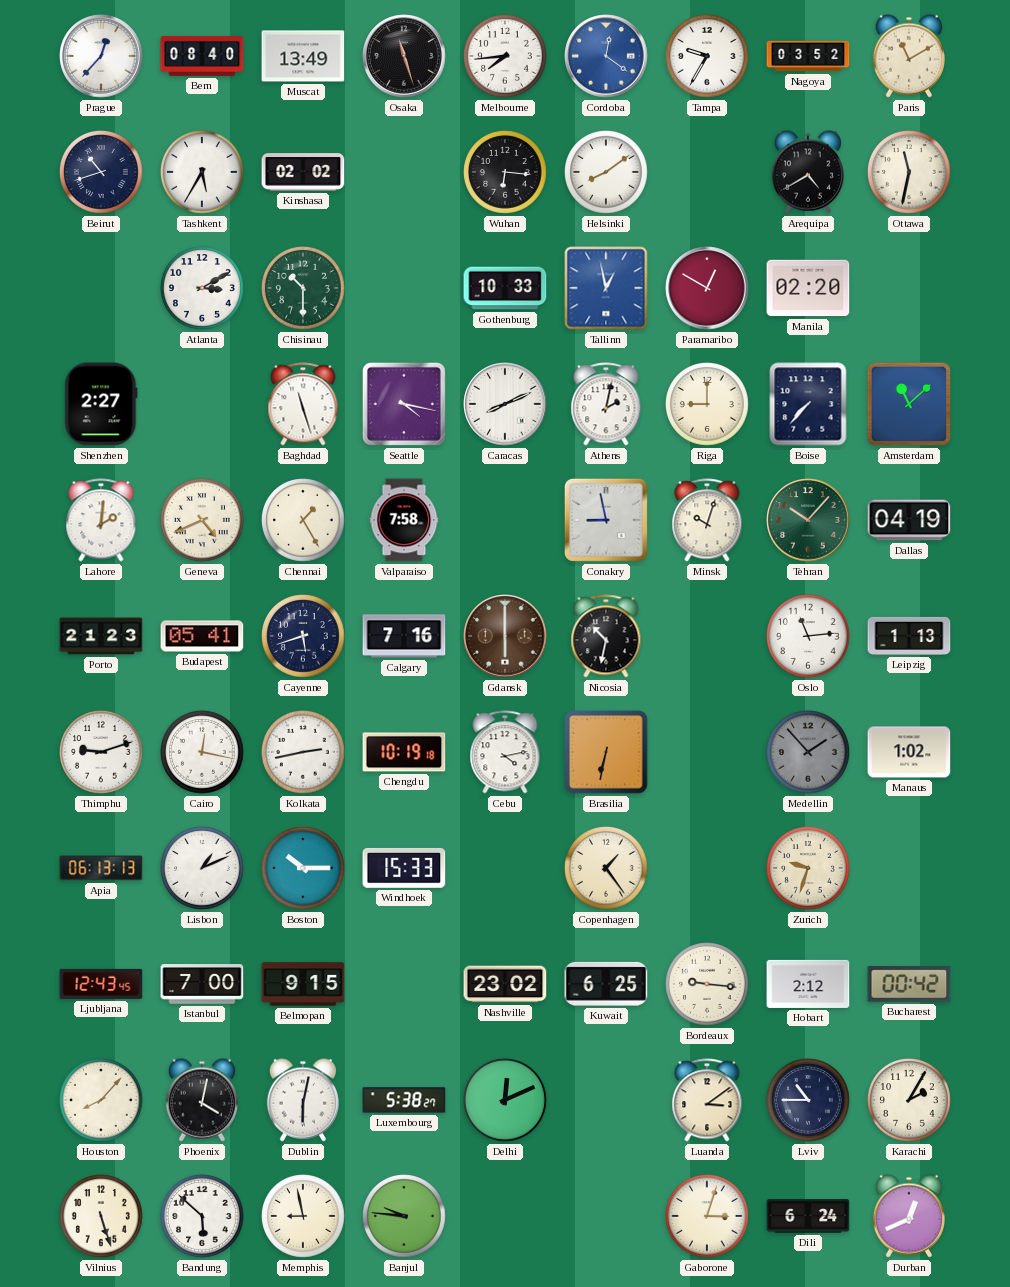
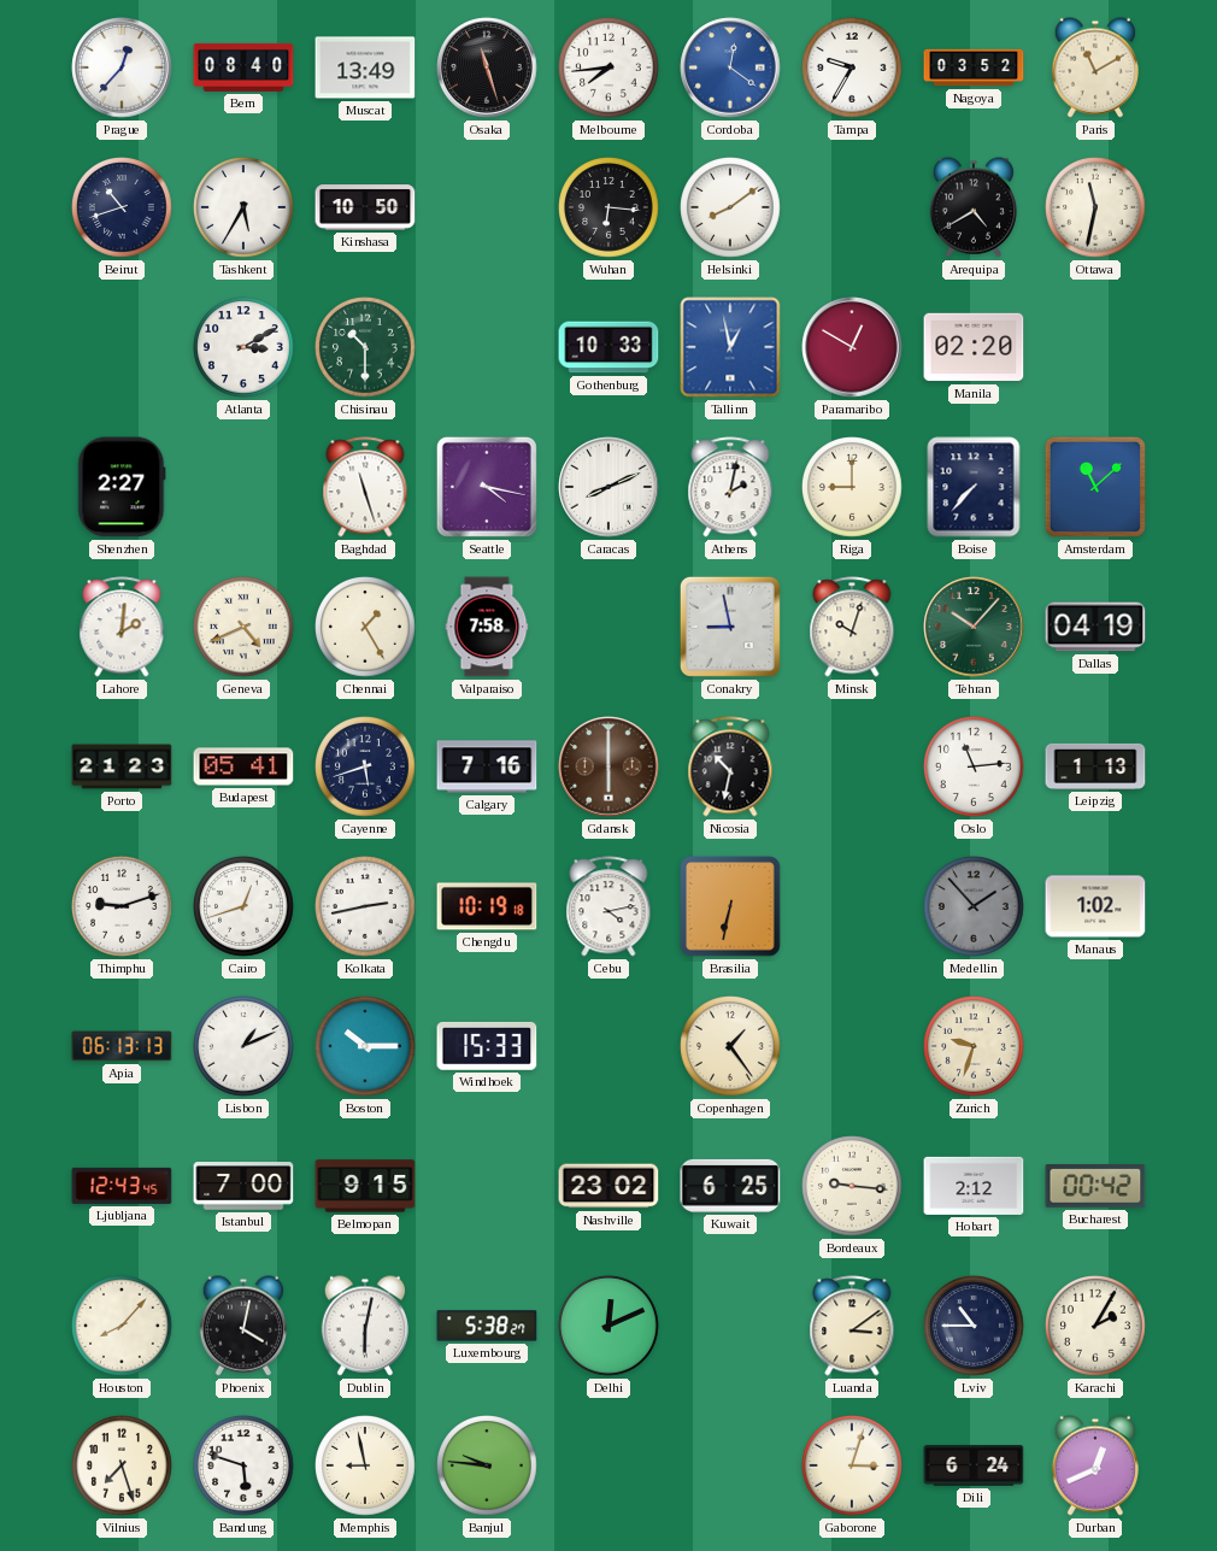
Kinshasa: 02:02 -> 10:50
Cairo: 12:17 -> 12:42
Vilnius: 5:27 -> 7:27
Bandung: 5:52 -> 5:48
